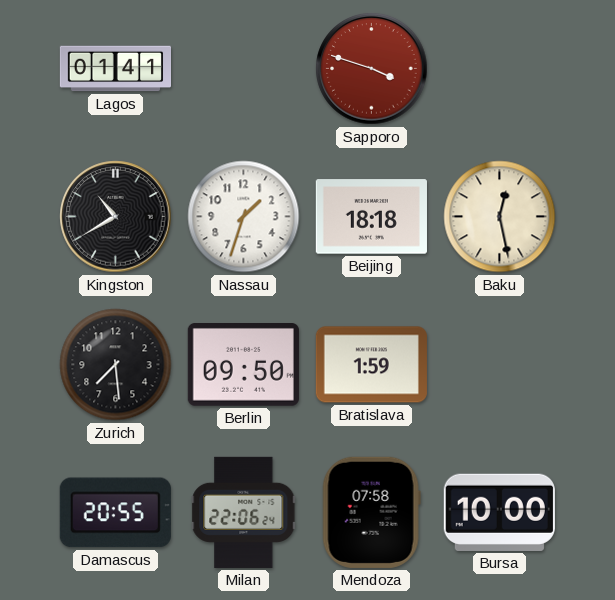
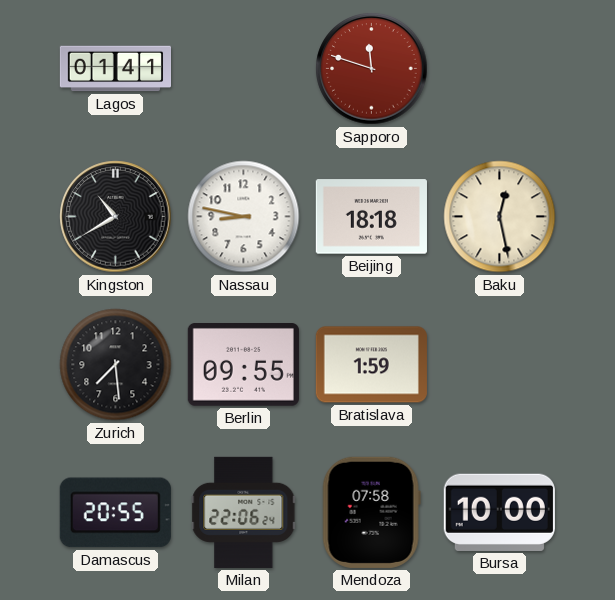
Sapporo: 3:48 -> 11:48
Nassau: 1:33 -> 8:47
Berlin: 09:50 -> 09:55
